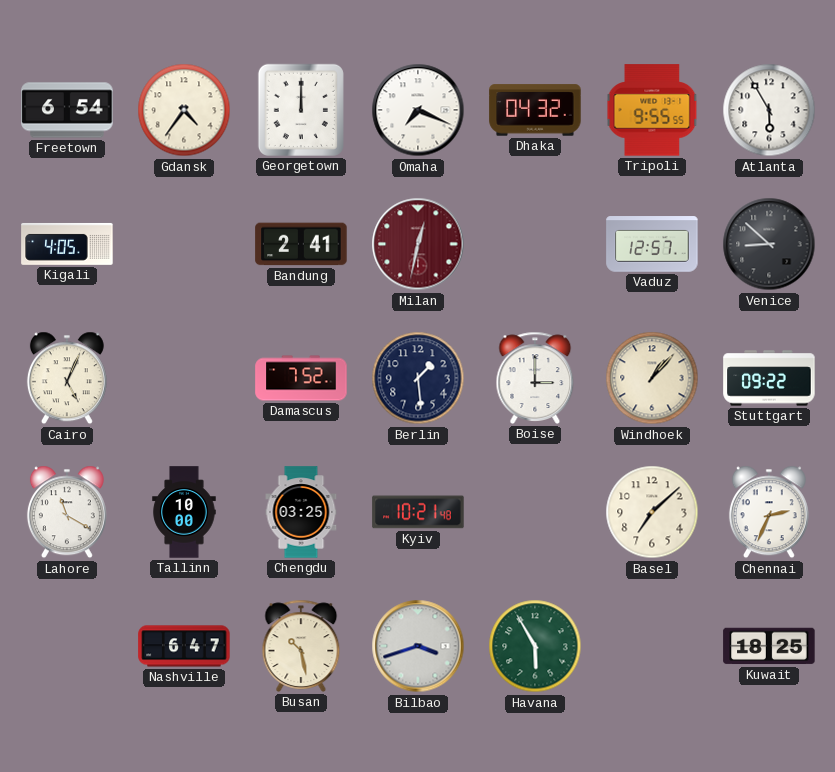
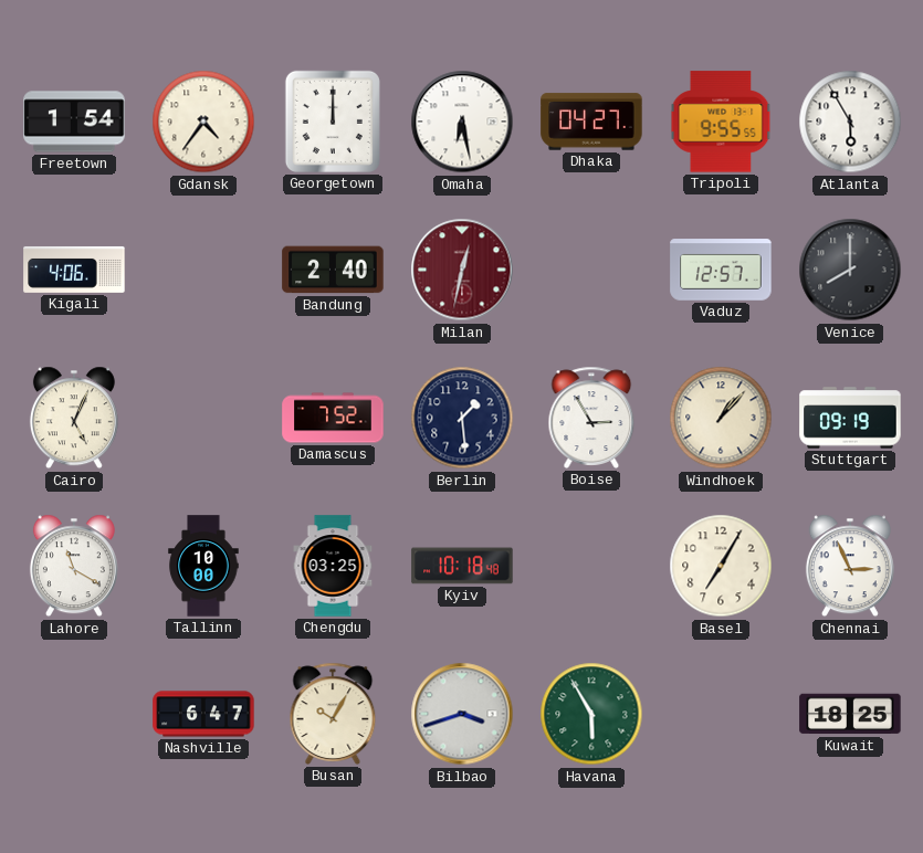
Freetown: 6:54 -> 1:54
Omaha: 7:19 -> 6:28
Dhaka: 04:32 -> 04:27
Kigali: 4:05 -> 4:06
Bandung: 2:41 -> 2:40
Venice: 8:52 -> 8:00
Boise: 3:00 -> 2:55
Stuttgart: 09:22 -> 09:19
Kyiv: 10:21 -> 10:18
Basel: 7:08 -> 7:05
Chennai: 2:34 -> 2:56
Busan: 10:28 -> 10:05
